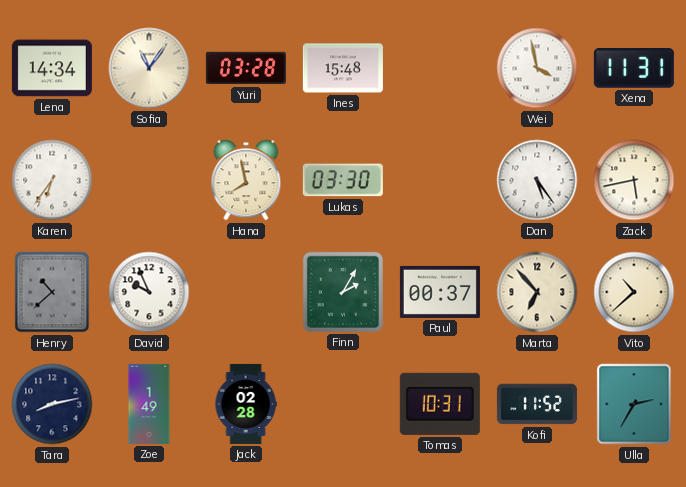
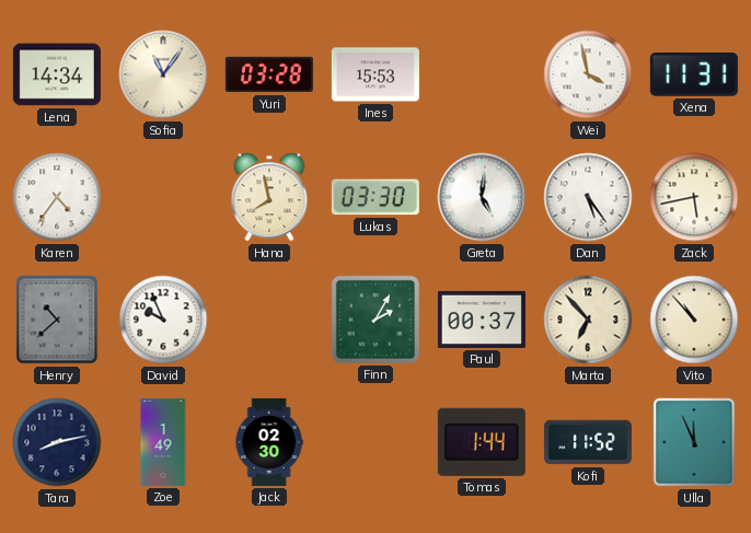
Ines: 15:48 -> 15:53
Karen: 6:36 -> 4:36
Greta: none -> 5:01
Vito: 10:38 -> 10:53
Jack: 02:28 -> 02:30
Tomas: 10:31 -> 1:44
Ulla: 2:35 -> 11:56
